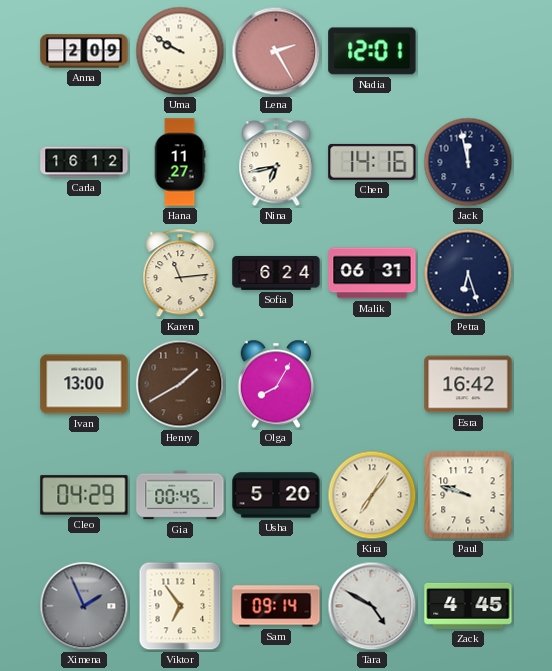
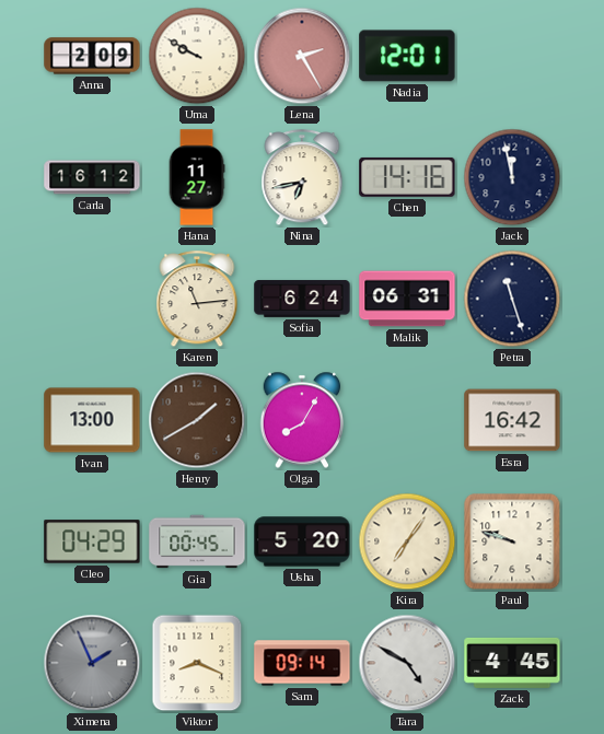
Petra: 6:27 -> 11:27
Viktor: 6:54 -> 8:19
